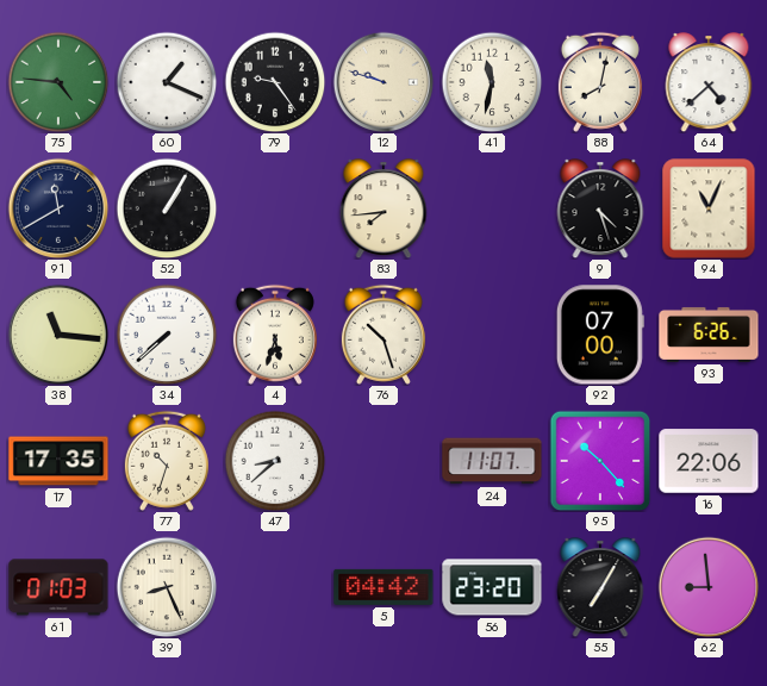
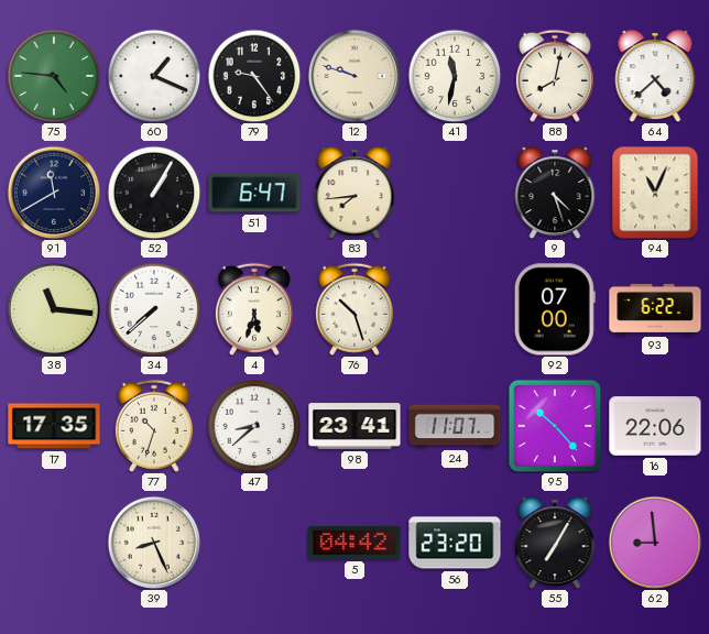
51: none -> 6:47
93: 6:26 -> 6:22
98: none -> 23:41
61: 01:03 -> none
